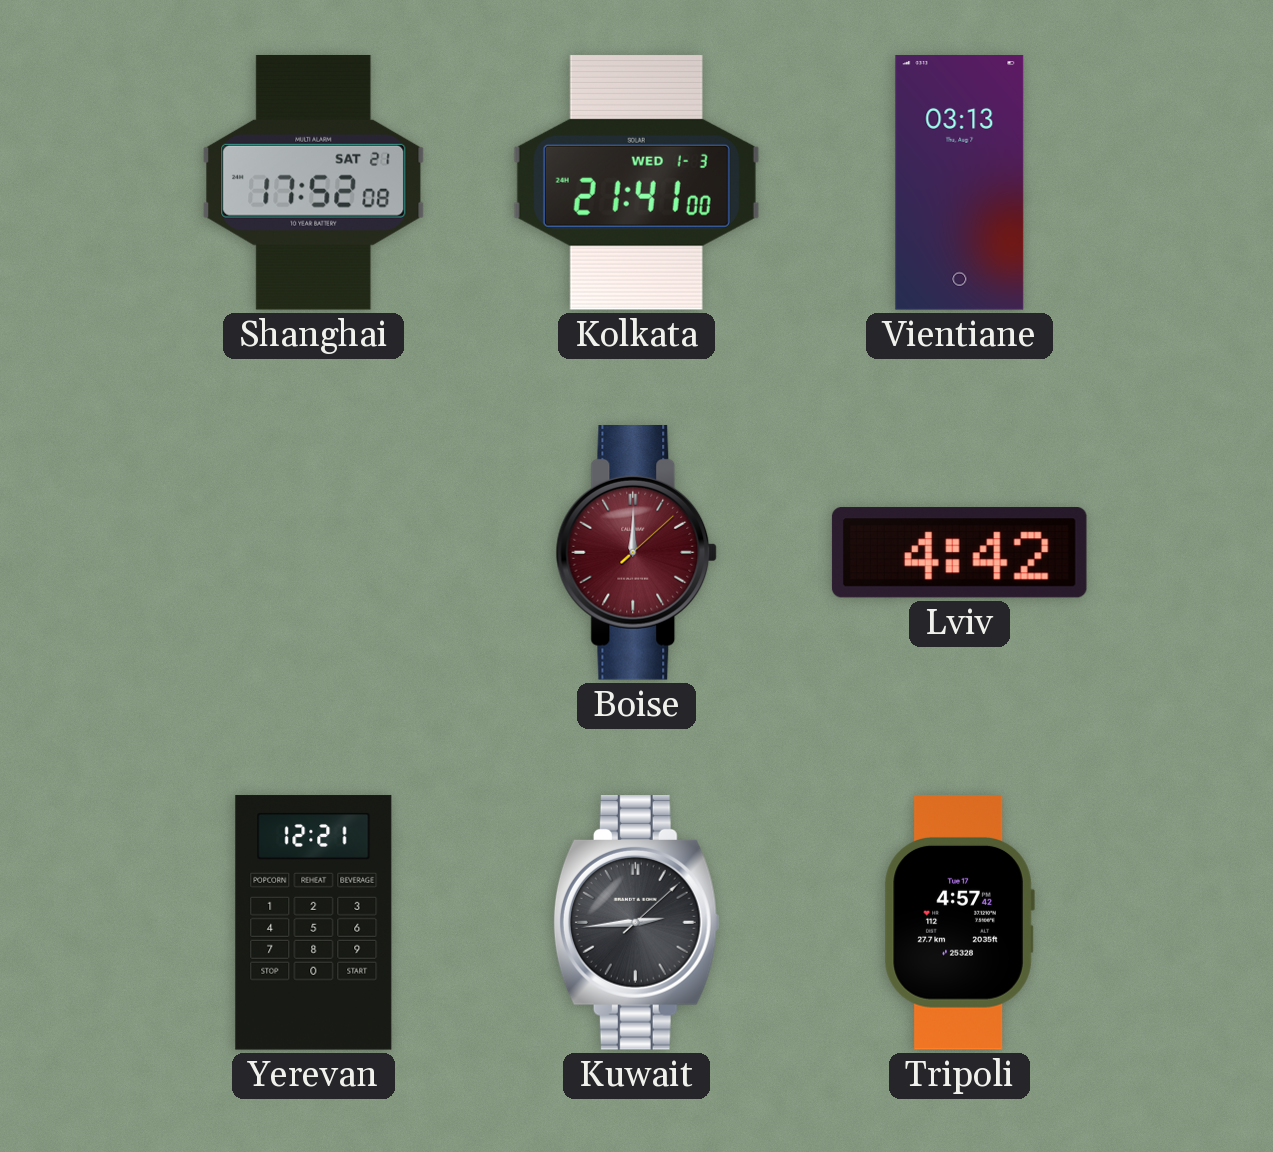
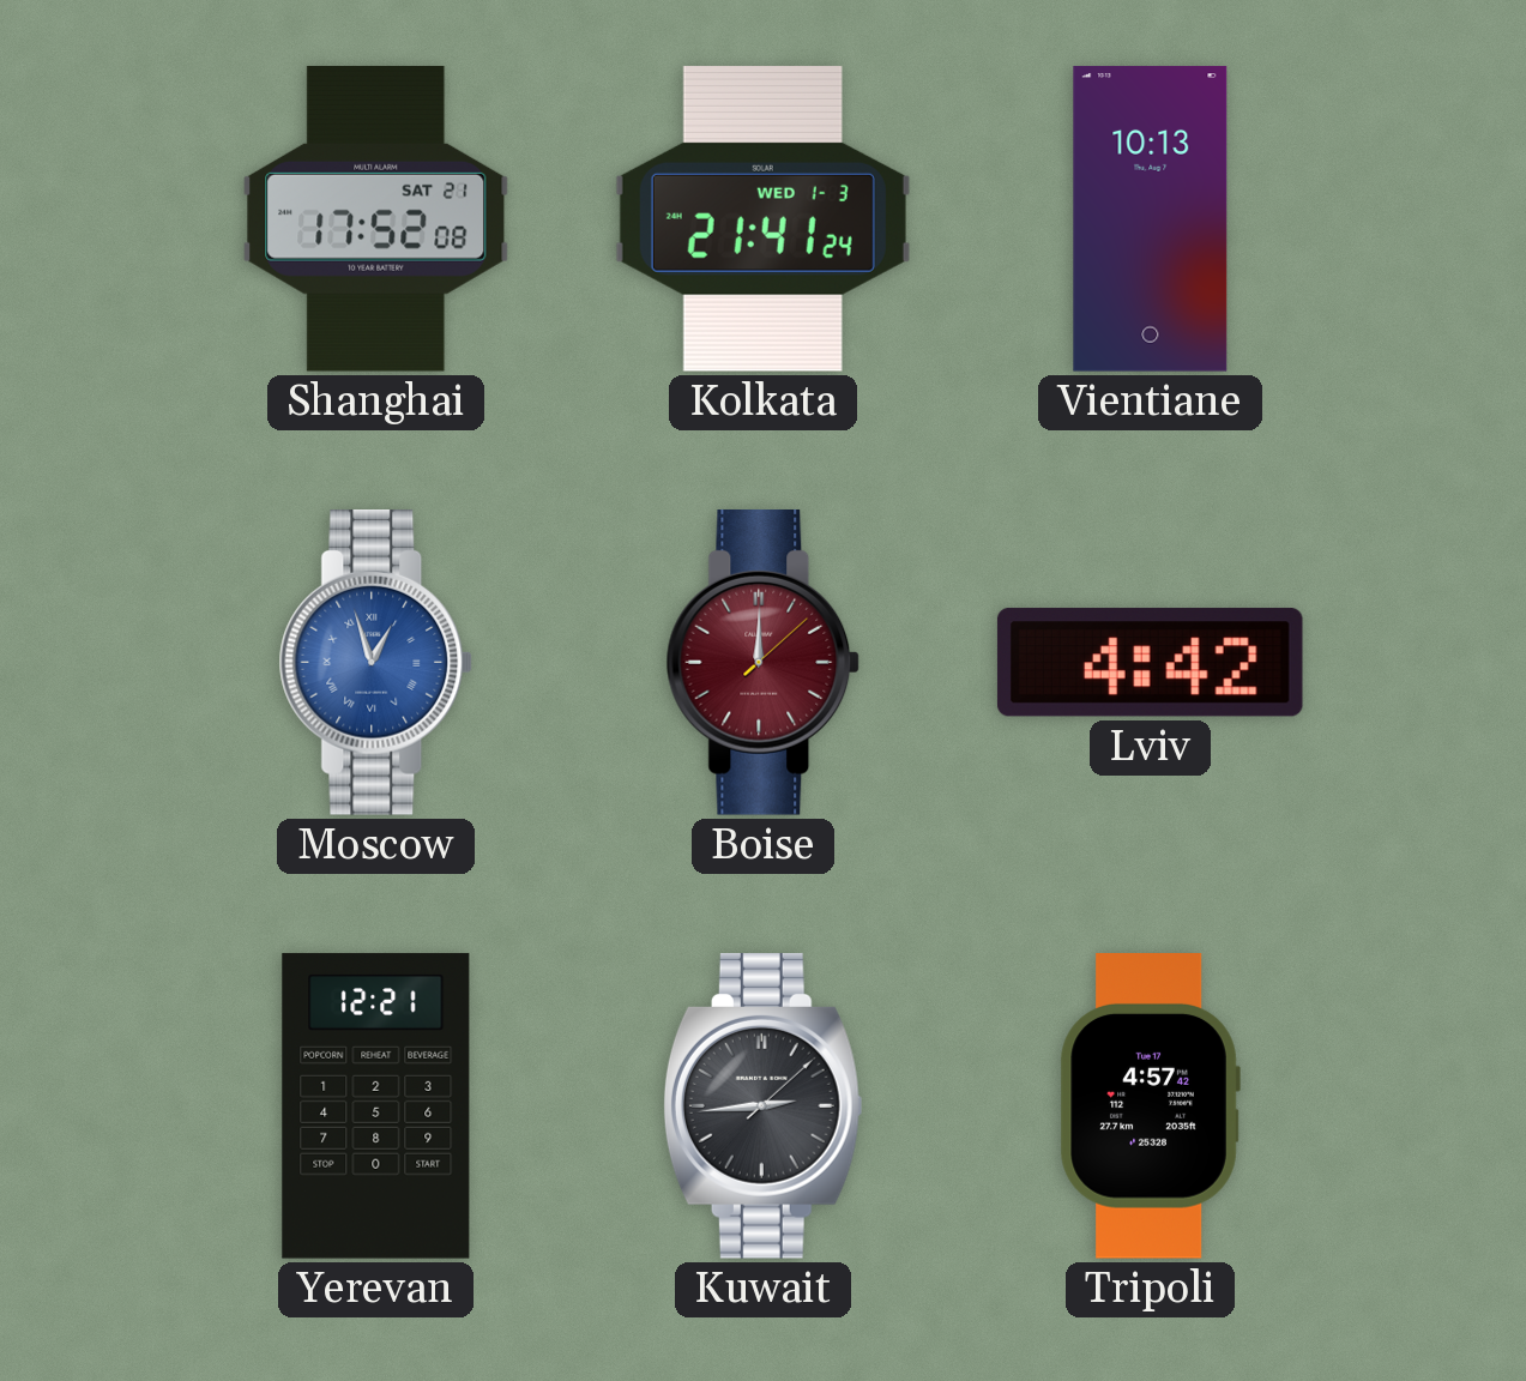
Kolkata: 21:41:00 -> 21:41:24
Vientiane: 03:13 -> 10:13
Moscow: none -> 12:57
